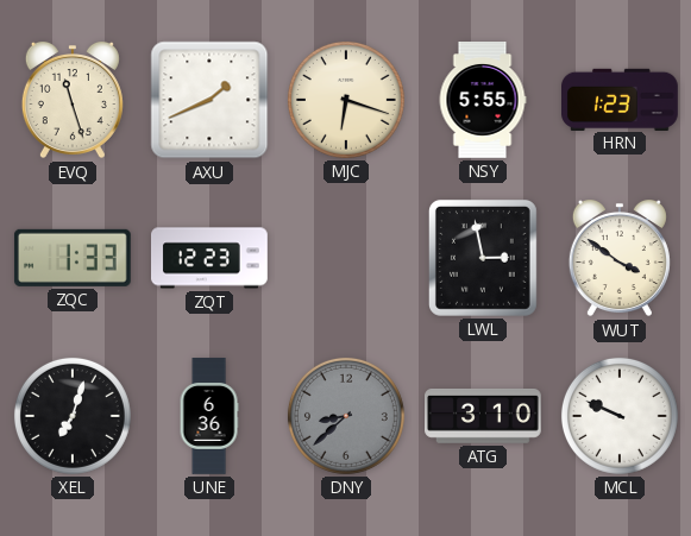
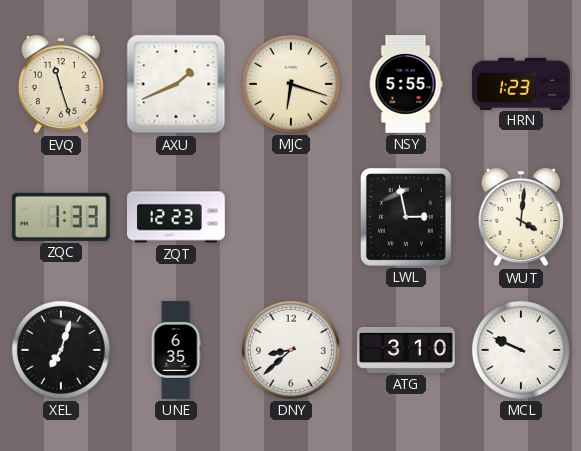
WUT: 3:51 -> 4:01
UNE: 6:36 -> 6:35
DNY dial: grey -> white
